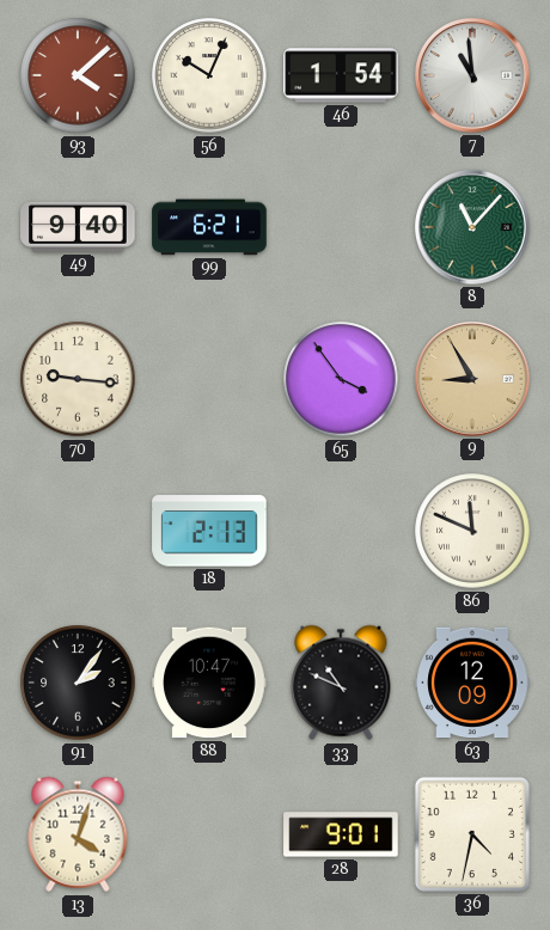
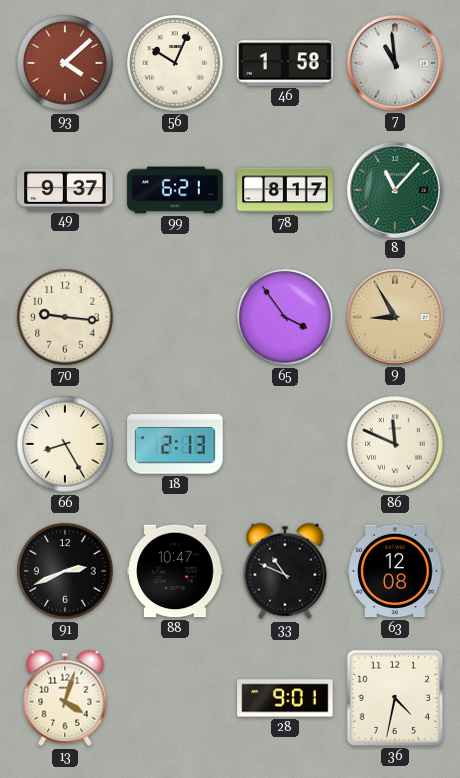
46: 1:54 -> 1:58
49: 9:40 -> 9:37
78: none -> 8:17
66: none -> 8:25
91: 2:06 -> 2:41
63: 12:09 -> 12:08
